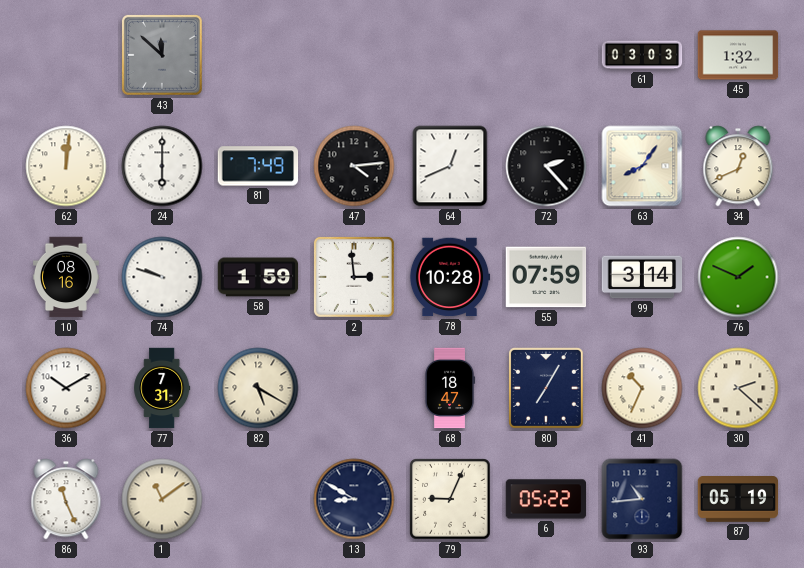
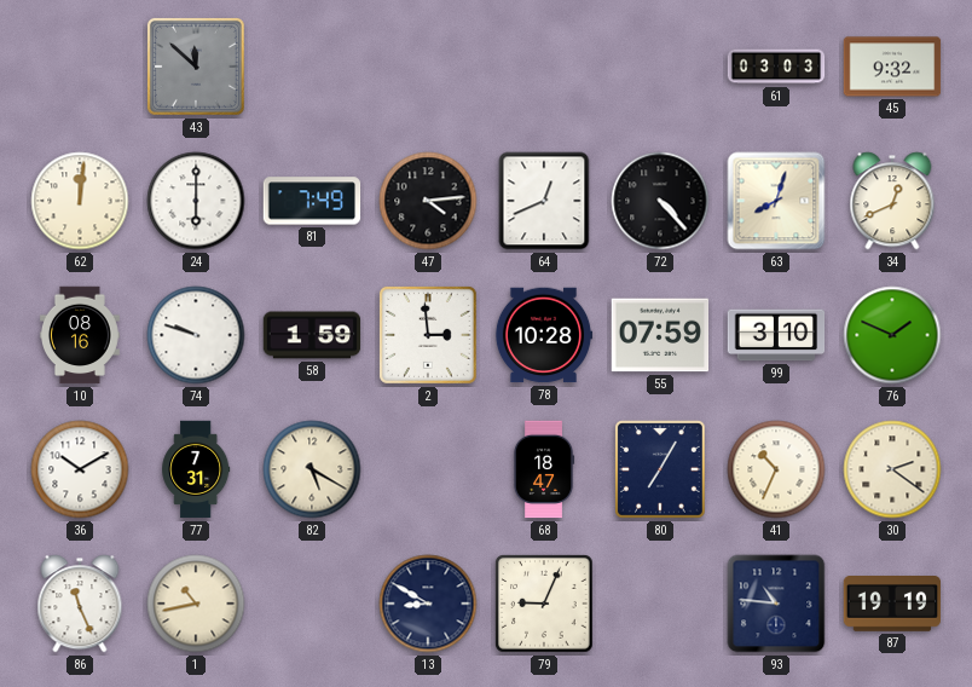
45: 1:32 -> 9:32
72: 2:23 -> 4:23
63: 8:06 -> 8:03
99: 3:14 -> 3:10
30: 2:22 -> 2:21
1: 11:09 -> 10:43
6: 05:22 -> none
93: 10:44 -> 10:46
87: 05:19 -> 19:19
